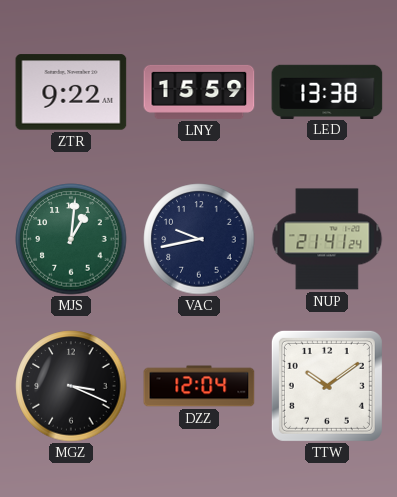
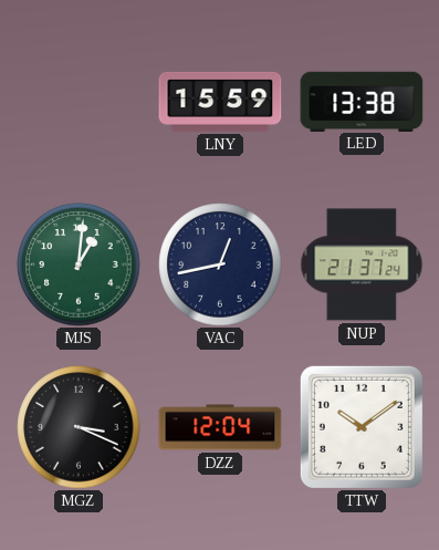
ZTR: 9:22 -> none
VAC: 9:43 -> 12:43
NUP: 21:41 -> 21:37
